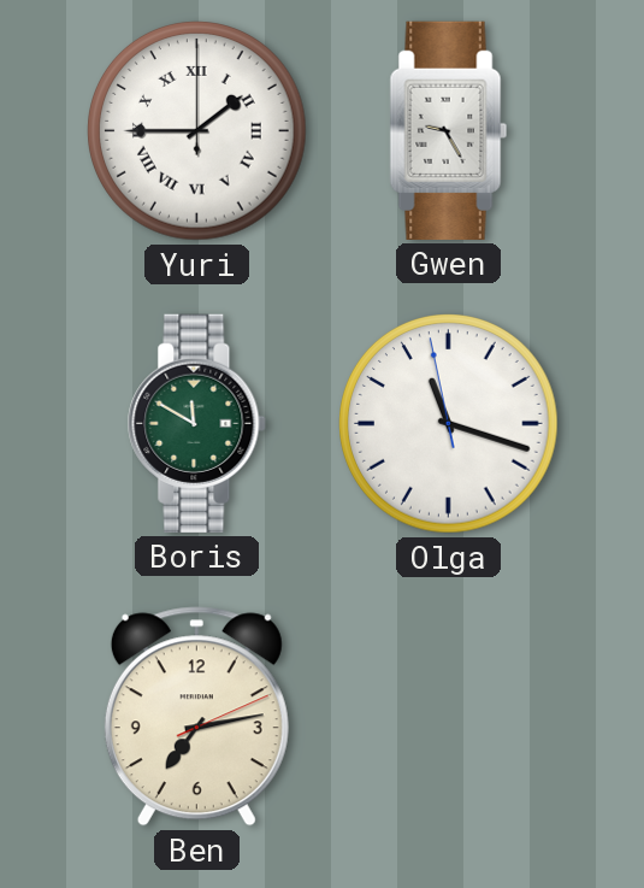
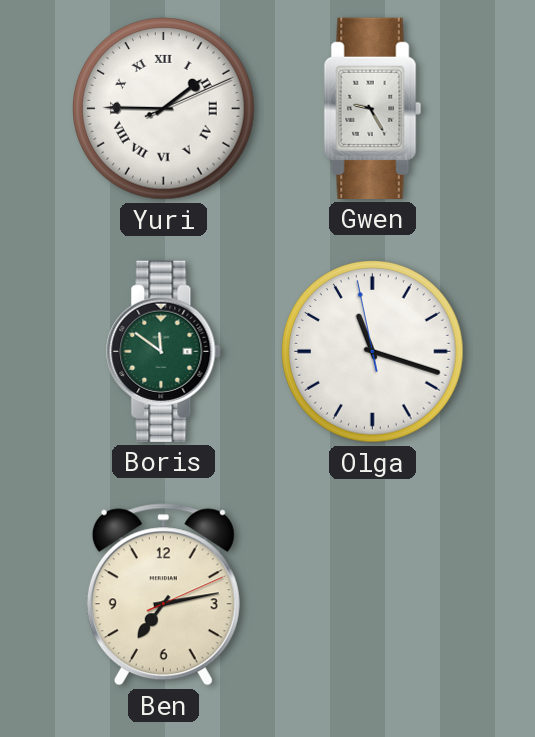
Yuri: 1:45:00 -> 1:45:11
Boris: 11:50 -> 11:51
